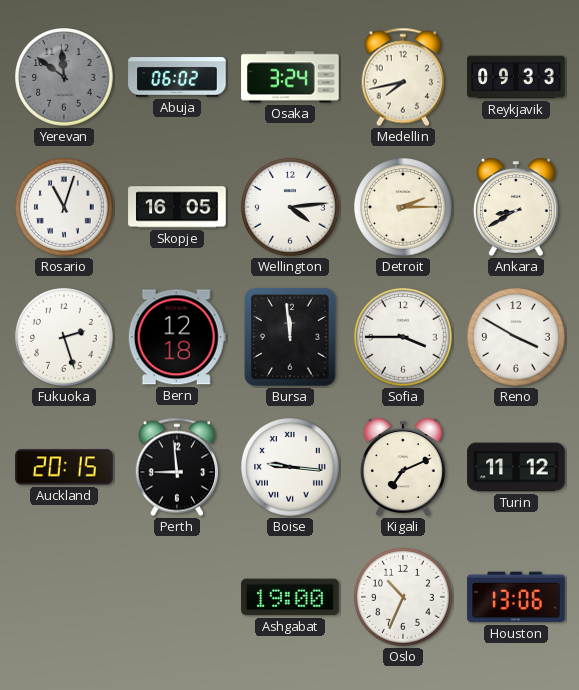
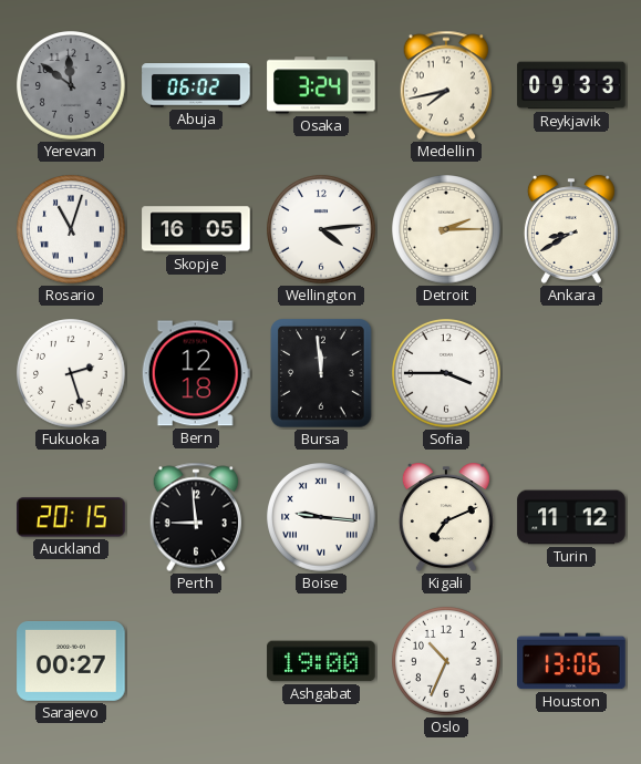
Reno: 3:50 -> none
Sarajevo: none -> 00:27
